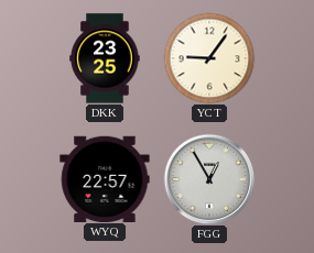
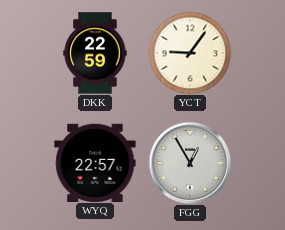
DKK: 23:25 -> 22:59
